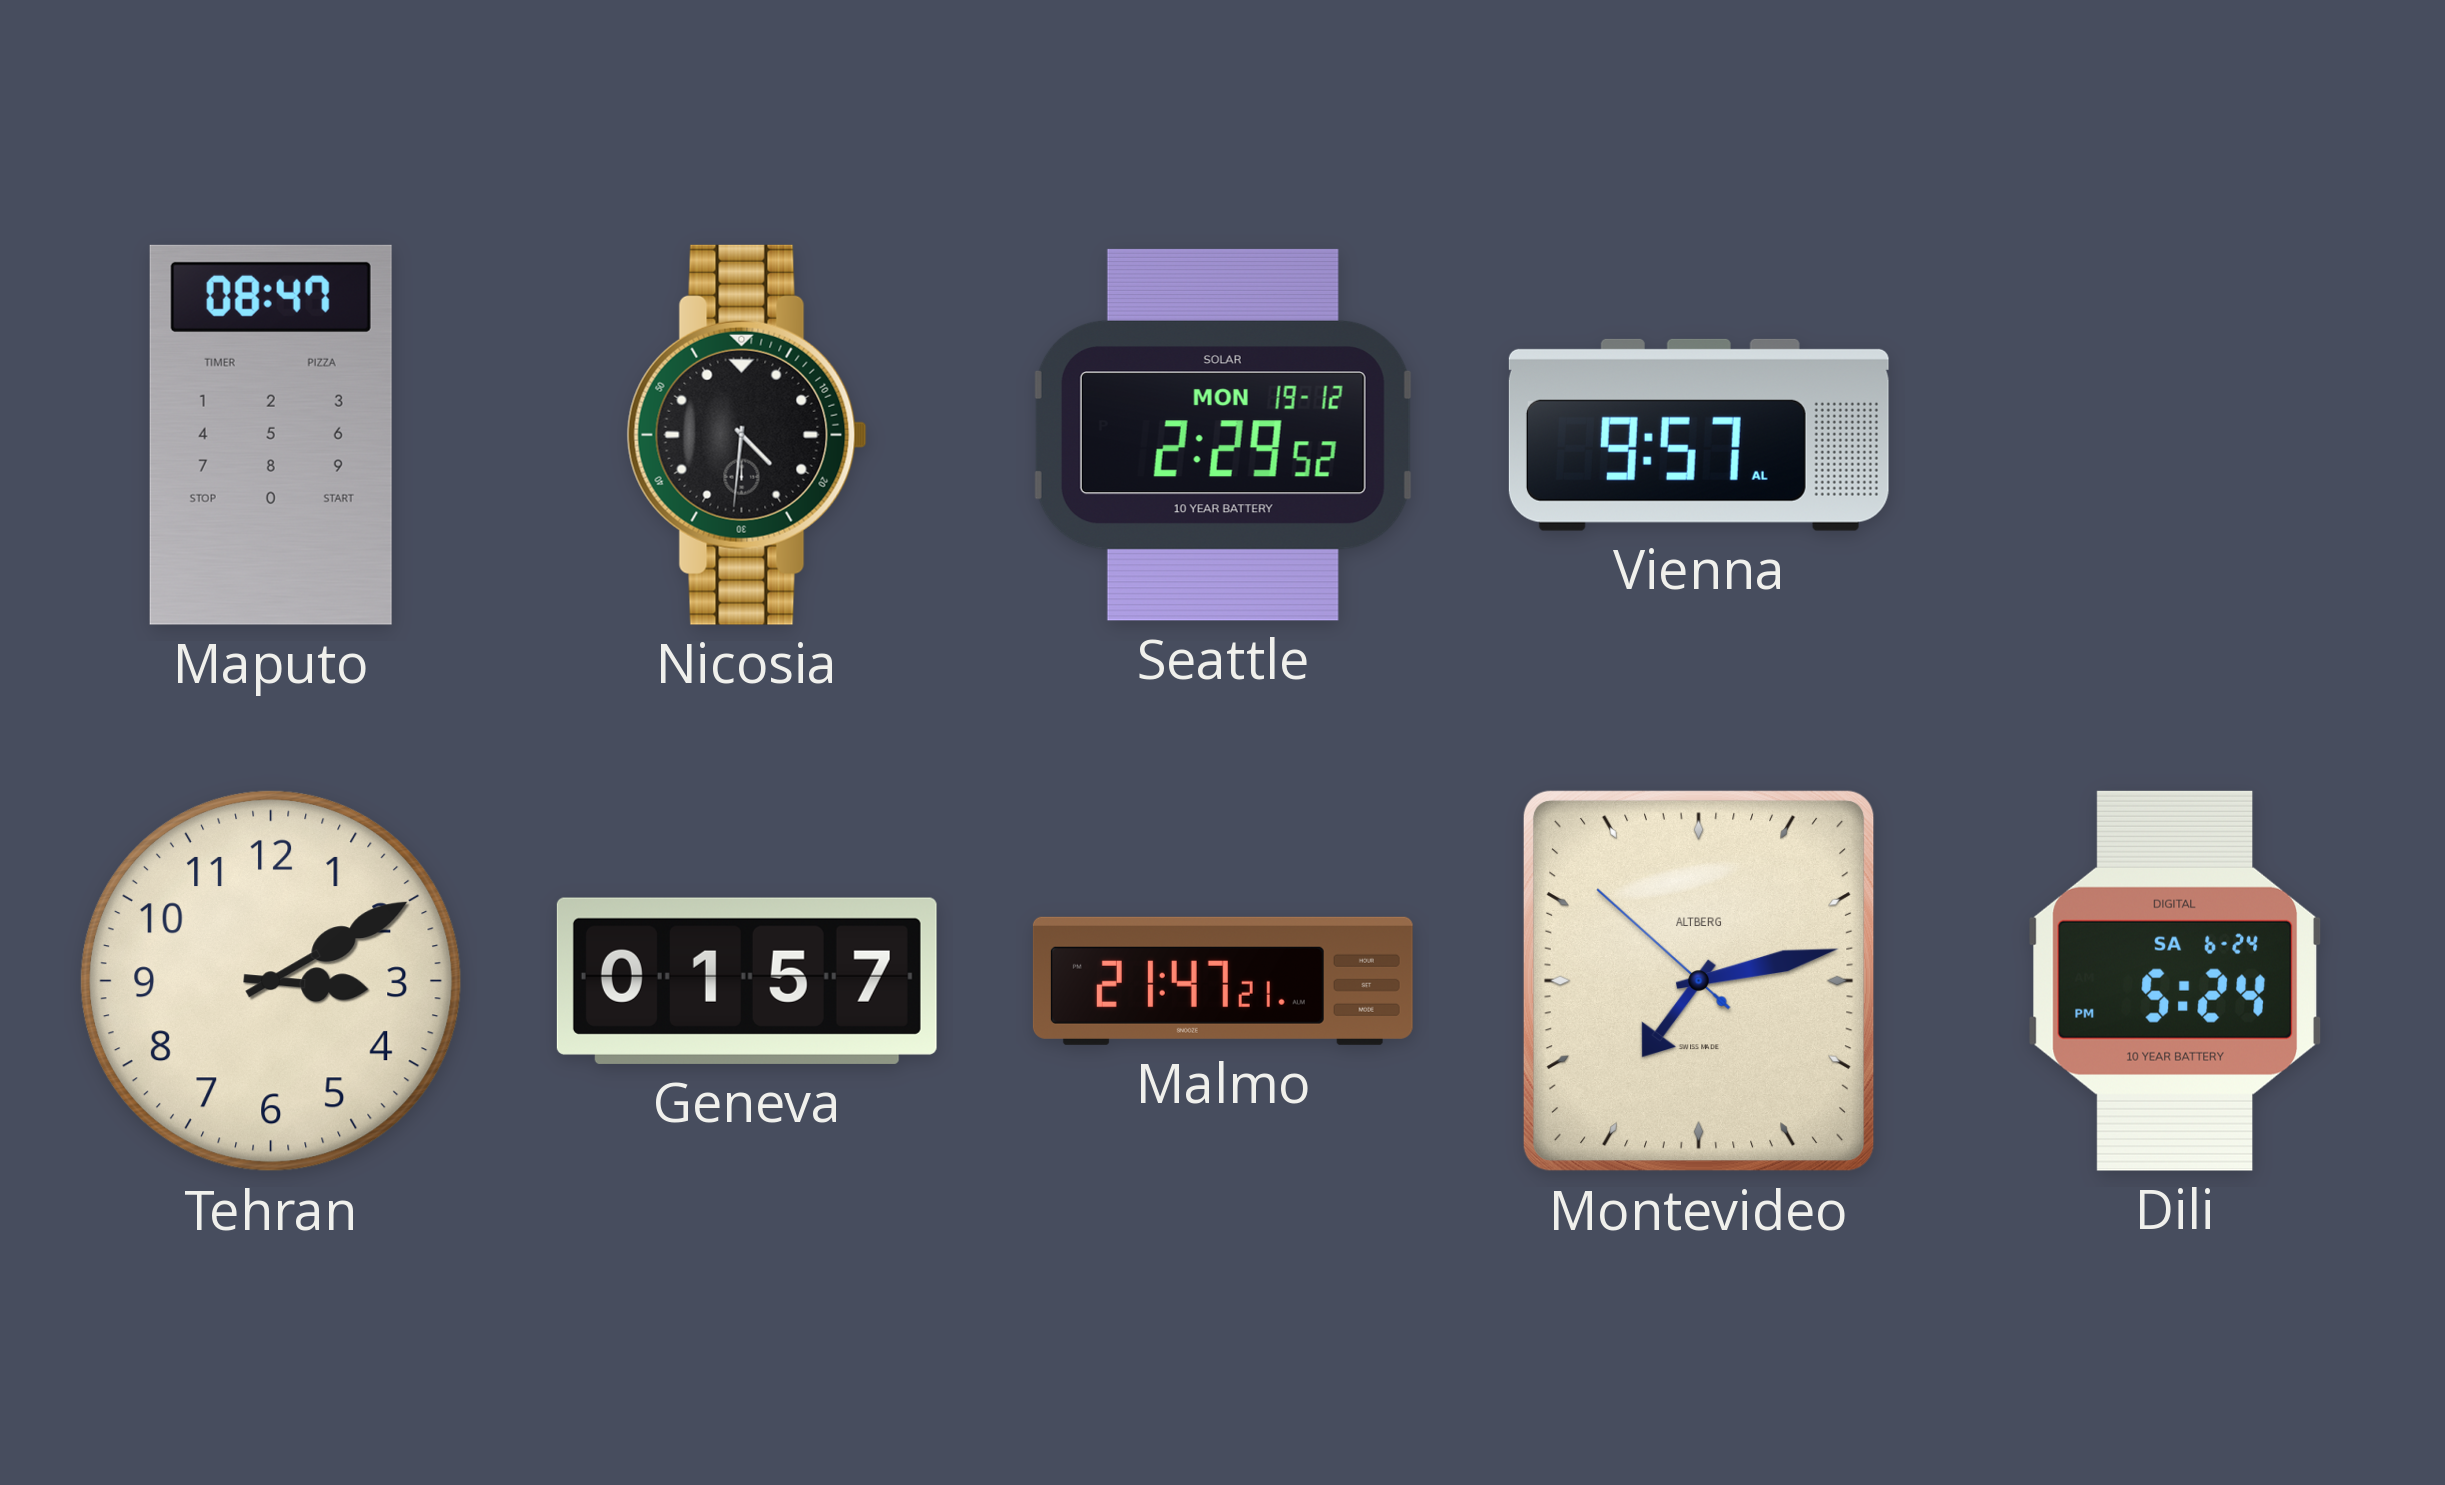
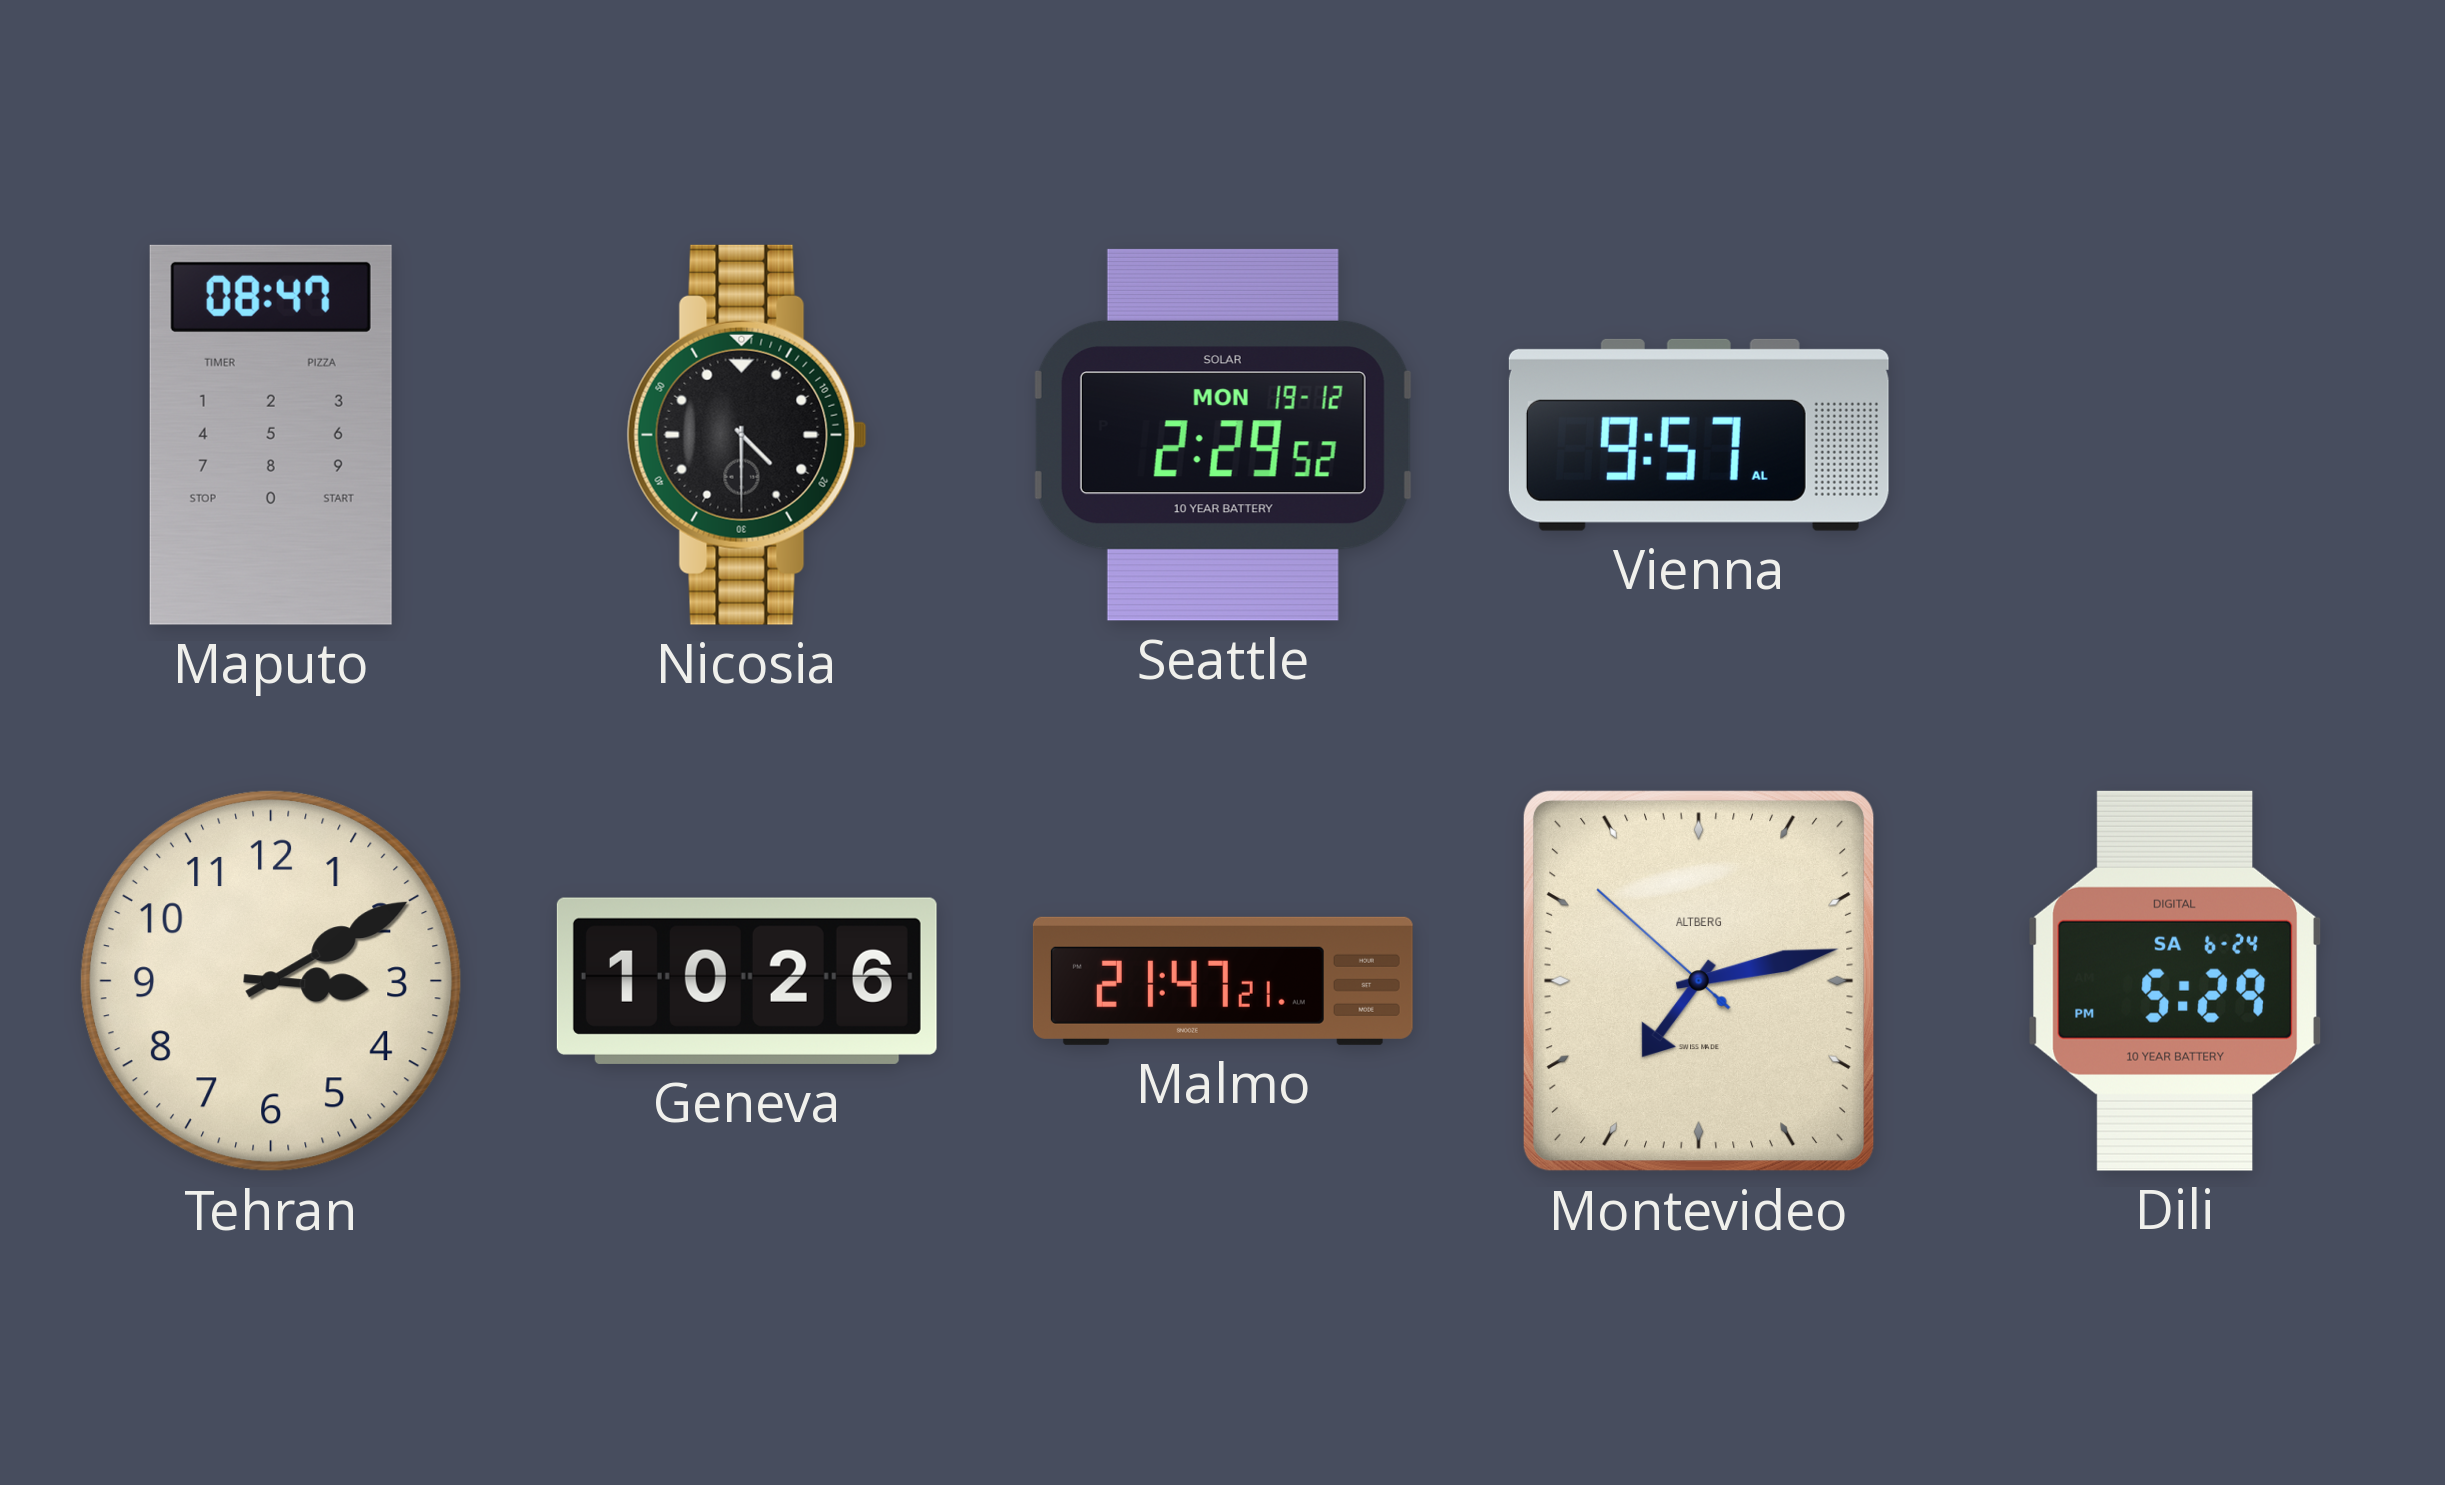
Nicosia: 4:31 -> 4:30
Geneva: 01:57 -> 10:26
Dili: 5:24 -> 5:29
